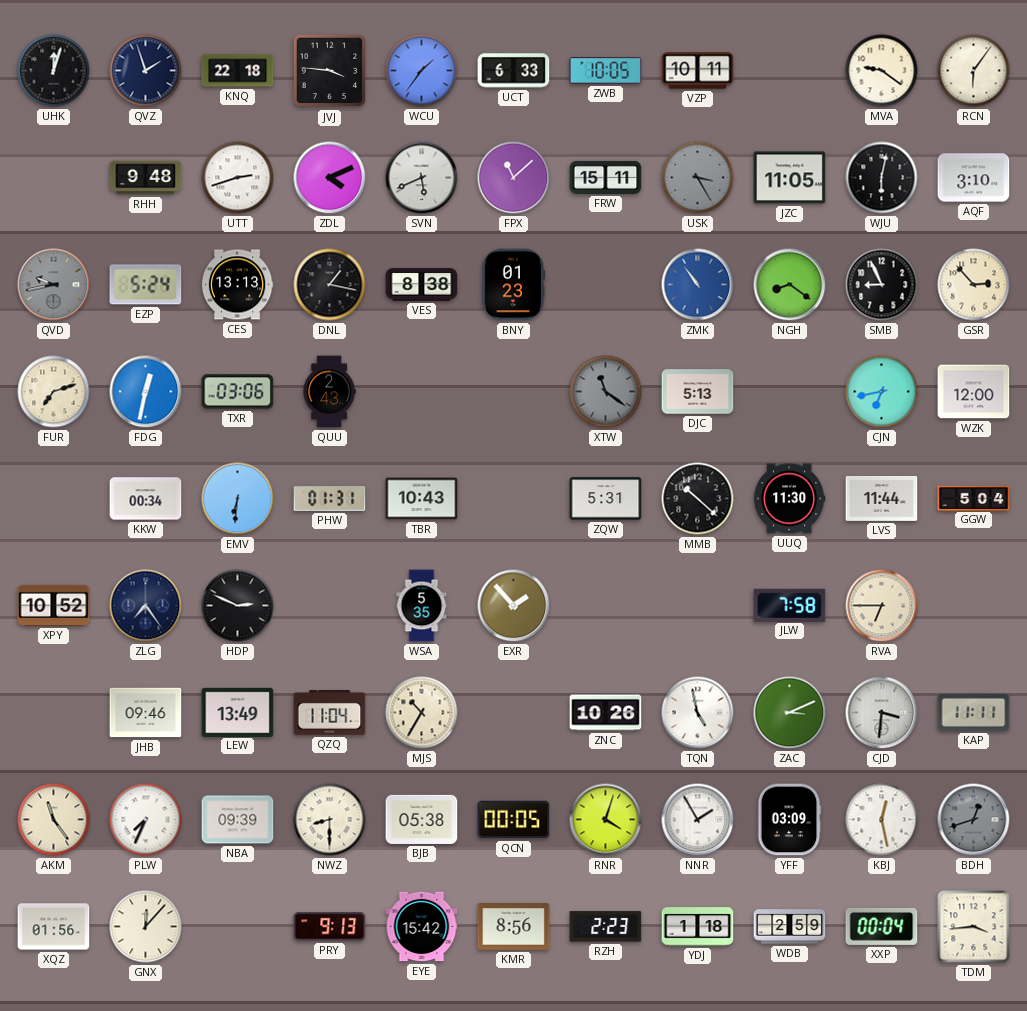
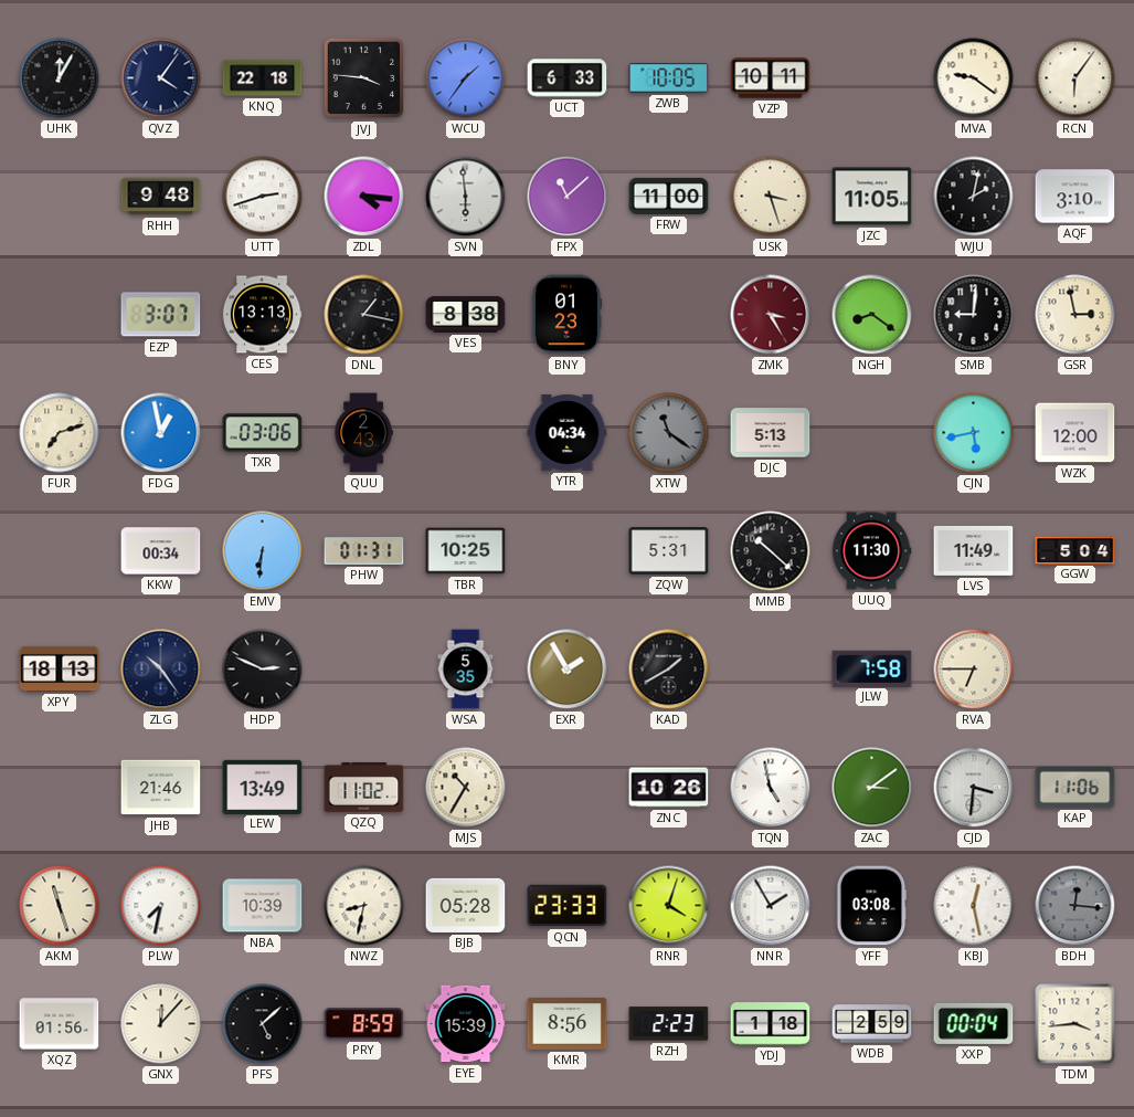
UHK: 12:03 -> 12:05
QVZ: 1:57 -> 4:06
ZDL: 4:11 -> 4:16
SVN: 5:41 -> 5:59
FRW: 15:11 -> 11:00
USK: 3:25 -> 3:27
USK dial: grey -> cream
WJU: 6:02 -> 2:02
QVD: 9:43 -> none
EZP: 5:24 -> 3:07
ZMK: 10:54 -> 3:25
ZMK dial: blue -> burgundy
SMB: 8:56 -> 9:01
GSR: 2:53 -> 2:58
FDG: 12:32 -> 12:58
YTR: none -> 04:34
CJN: 6:43 -> 5:43
TBR: 10:43 -> 10:25
LVS: 11:44 -> 11:49
XPY: 10:52 -> 18:13
ZLG: 7:24 -> 10:24
EXR: 1:53 -> 1:55
KAD: none -> 1:40
JHB: 09:46 -> 21:46
QZQ: 11:04 -> 11:02
ZAC: 3:11 -> 3:09
KAP: 11:11 -> 11:06
AKM: 11:24 -> 11:27
PLW: 7:34 -> 7:32
NBA: 09:39 -> 10:39
NWZ: 8:30 -> 8:32
BJB: 05:38 -> 05:28
QCN: 00:05 -> 23:33
YFF: 03:09 -> 03:08
BDH: 12:42 -> 12:16
PFS: none -> 5:08
PRY: 9:13 -> 8:59
EYE: 15:42 -> 15:39
